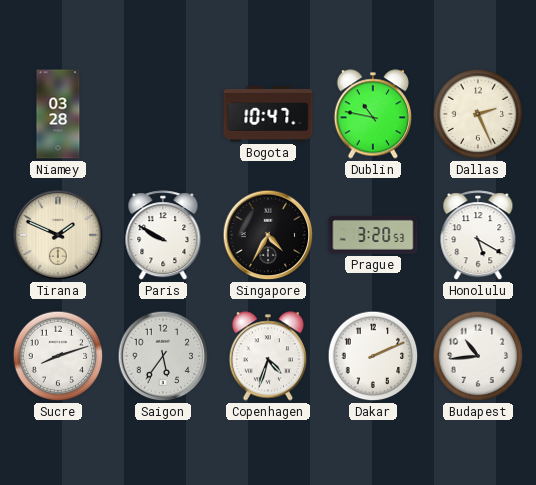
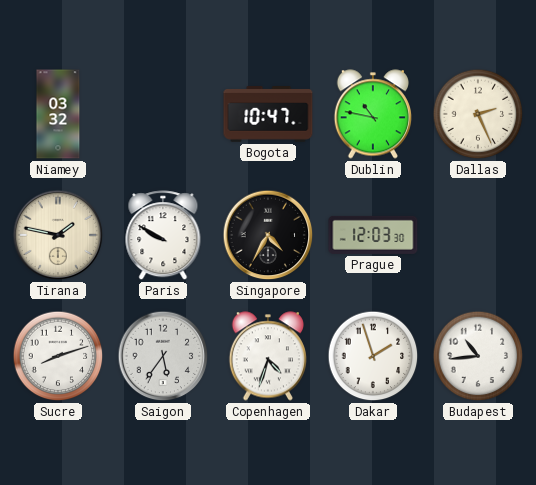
Niamey: 03:28 -> 03:32
Tirana: 1:49 -> 1:47
Prague: 3:20 -> 12:03
Honolulu: 5:20 -> none
Dakar: 2:11 -> 1:57
